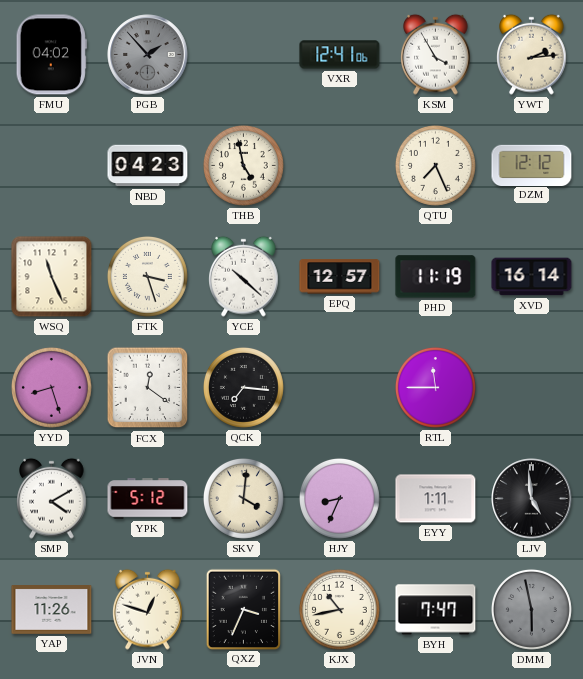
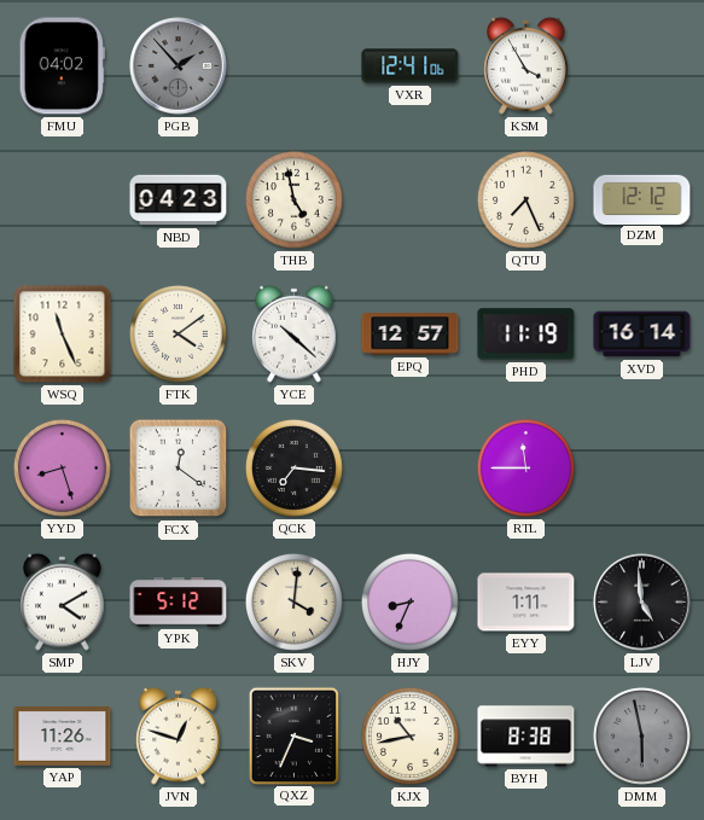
YWT: 2:14 -> none
FTK: 3:27 -> 4:09
BYH: 7:47 -> 8:38
